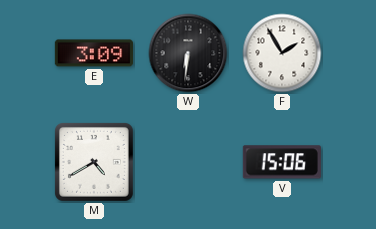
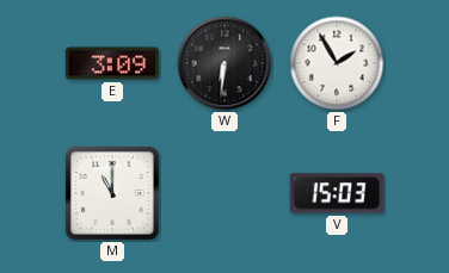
M: 4:40 -> 11:00
V: 15:06 -> 15:03
